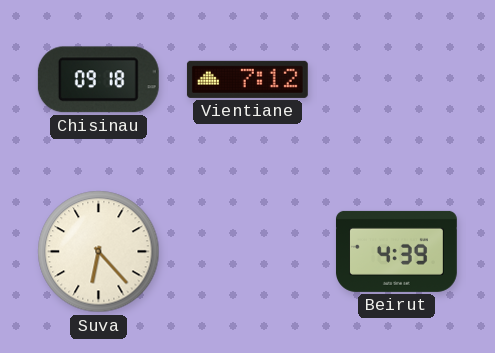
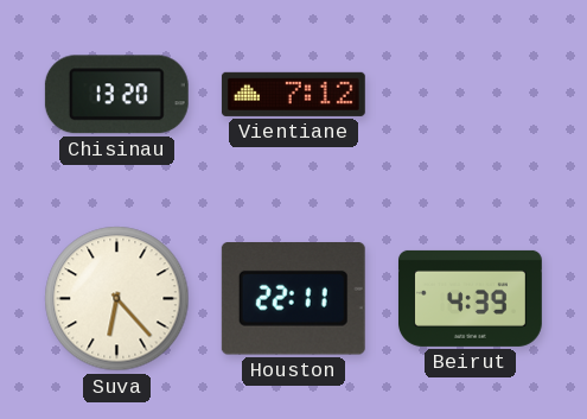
Chisinau: 09:18 -> 13:20
Houston: none -> 22:11
